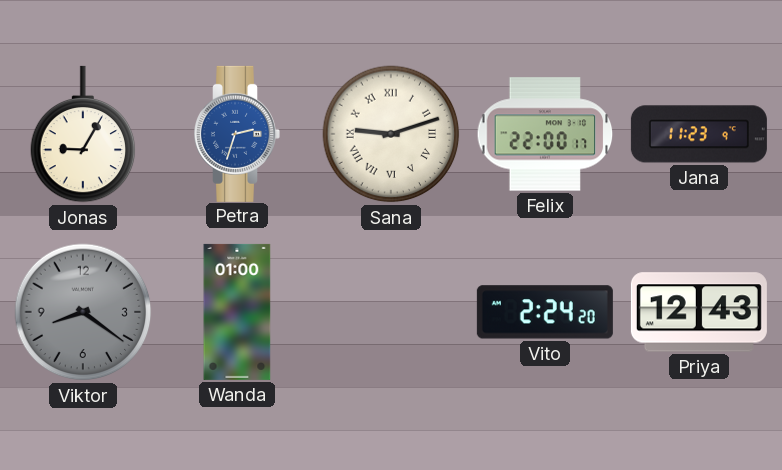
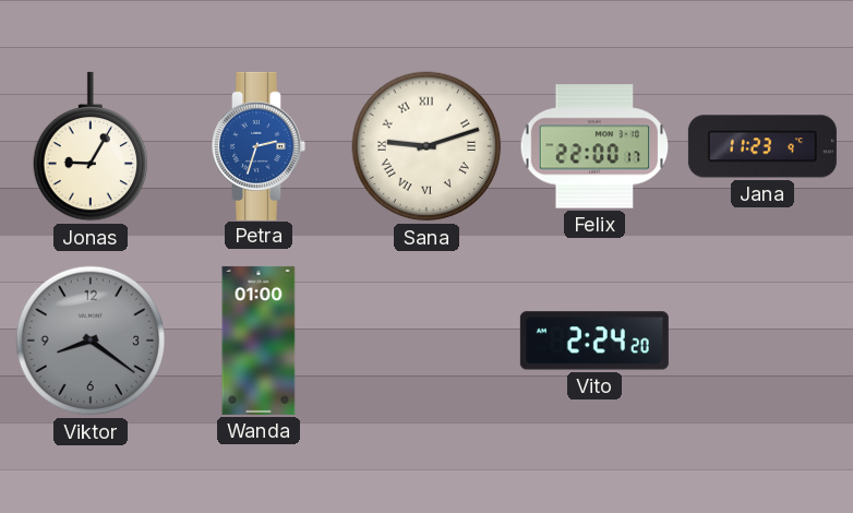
Priya: 12:43 -> none
